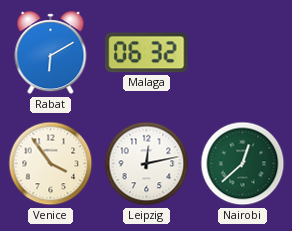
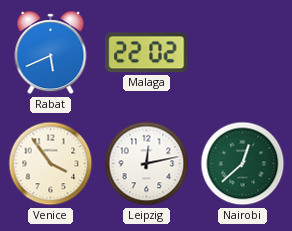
Rabat: 6:10 -> 5:41
Malaga: 06:32 -> 22:02
